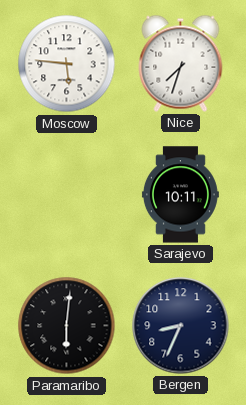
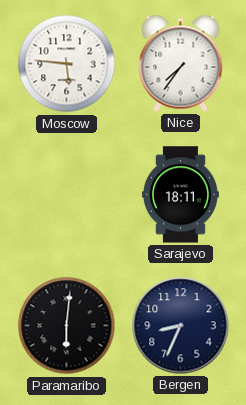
Nice: 7:33 -> 7:36
Sarajevo: 10:11 -> 18:11
